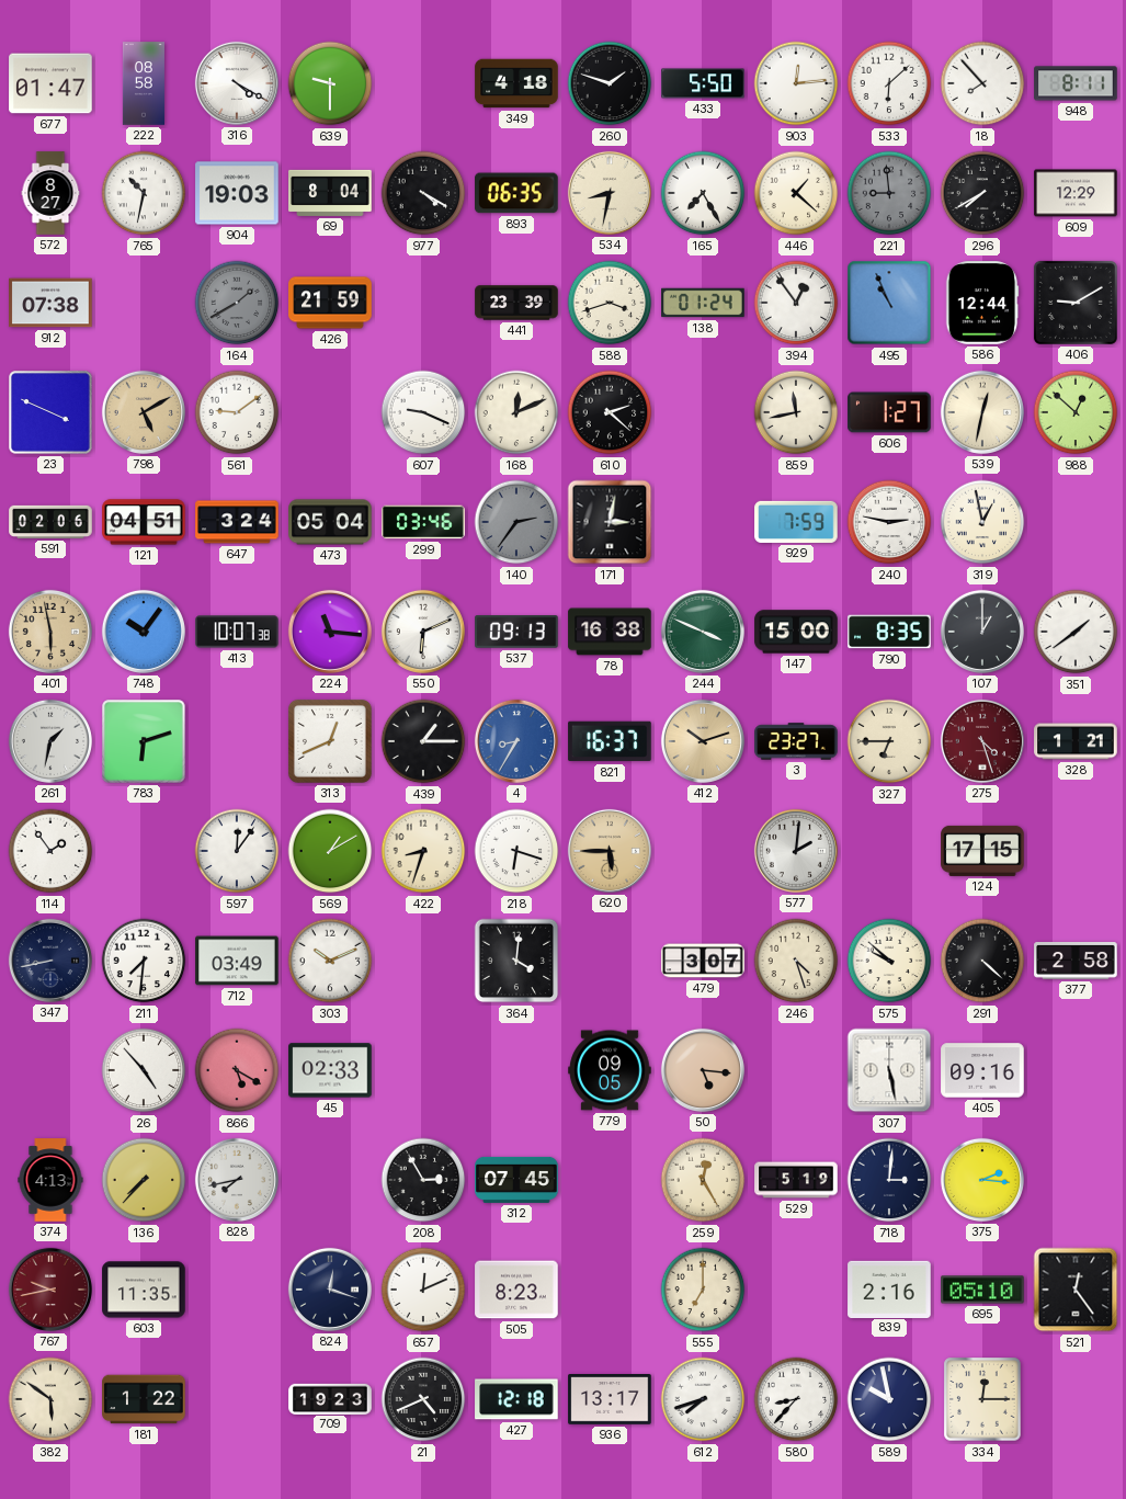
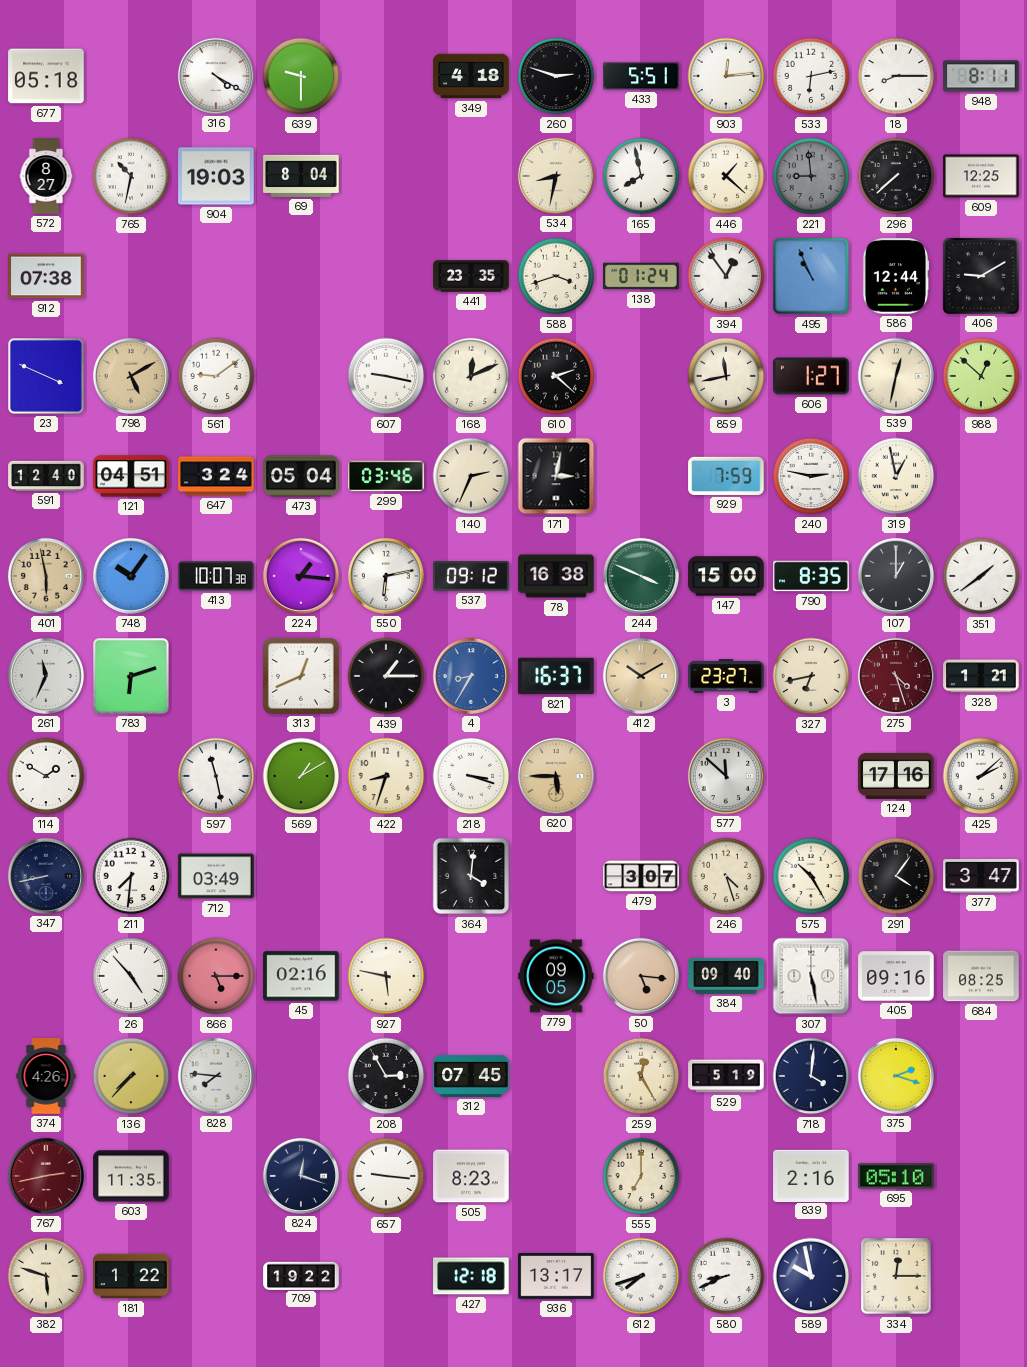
677: 01:47 -> 05:18
222: 08:58 -> none
260: 1:48 -> 2:48
433: 5:50 -> 5:51
533: 6:08 -> 6:13
18: 7:53 -> 8:15
977: 4:20 -> none
893: 06:35 -> none
165: 7:25 -> 7:58
296: 7:40 -> 7:38
609: 12:29 -> 12:25
164: 1:40 -> none
426: 21:59 -> none
441: 23:39 -> 23:35
607: 9:19 -> 9:17
591: 02:06 -> 12:40
140: 2:36 -> 2:34
140 dial: grey -> cream
224: 11:16 -> 1:16
550: 6:11 -> 6:13
537: 09:13 -> 09:12
261: 1:32 -> 11:34
412: 10:12 -> 10:10
327: 6:45 -> 6:43
114: 1:54 -> 1:50
597: 12:06 -> 11:28
218: 6:18 -> 3:18
577: 2:01 -> 11:52
124: 17:15 -> 17:16
425: none -> 2:08
303: 10:11 -> none
575: 9:52 -> 10:25
291: 4:22 -> 4:06
377: 2:58 -> 3:47
866: 5:20 -> 5:15
45: 02:33 -> 02:16
927: none -> 5:47
384: none -> 09:40
684: none -> 08:25
374: 4:13 -> 4:26
828: 7:43 -> 7:46
718: 3:01 -> 4:01
375: 2:16 -> 2:18
767: 9:43 -> 2:43
657: 12:11 -> 9:16
521: 12:24 -> none
382: 5:51 -> 5:48
709: 19:23 -> 19:22
21: 4:41 -> none
580: 8:37 -> 8:41
